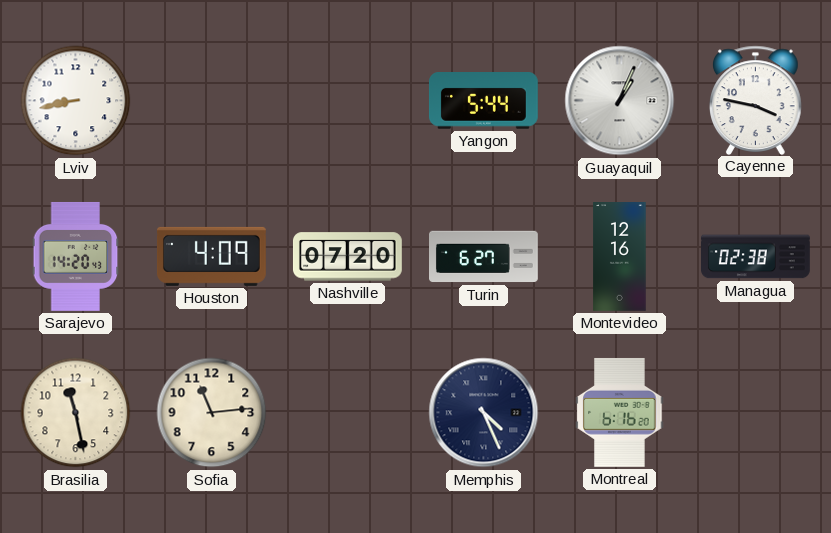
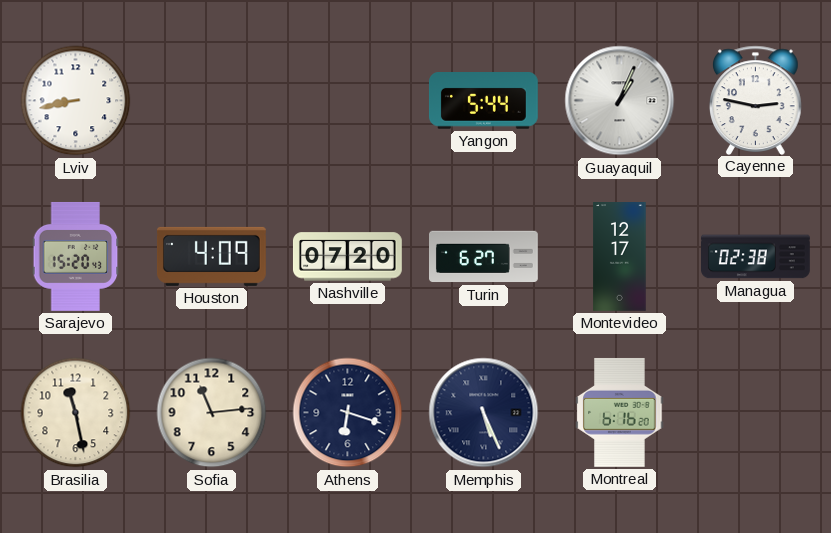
Cayenne: 3:47 -> 2:47
Sarajevo: 14:20 -> 15:20
Montevideo: 12:16 -> 12:17
Athens: none -> 6:18
Memphis: 4:26 -> 5:26
